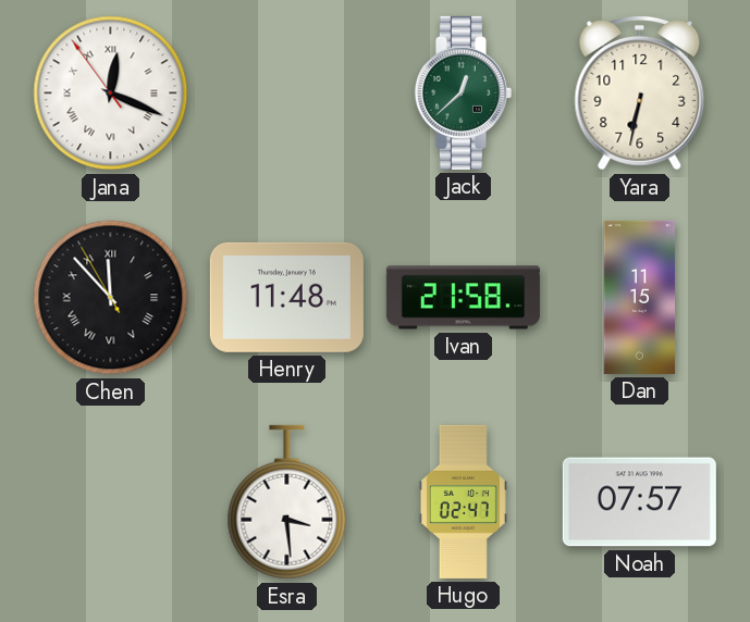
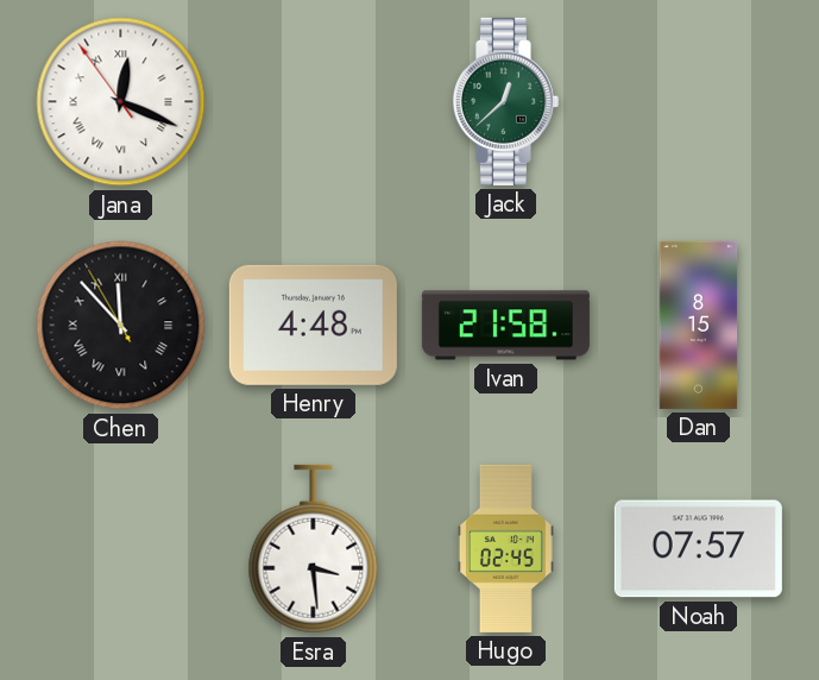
Yara: 6:32 -> none
Henry: 11:48 -> 4:48
Dan: 11:15 -> 8:15
Hugo: 02:47 -> 02:45
